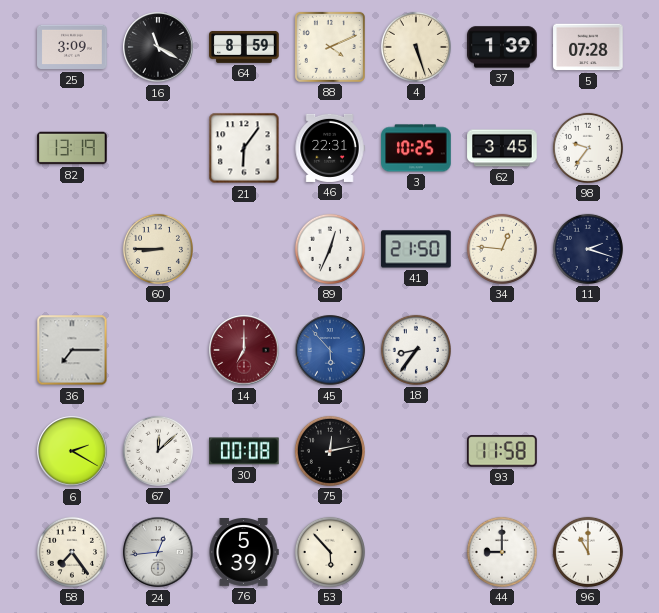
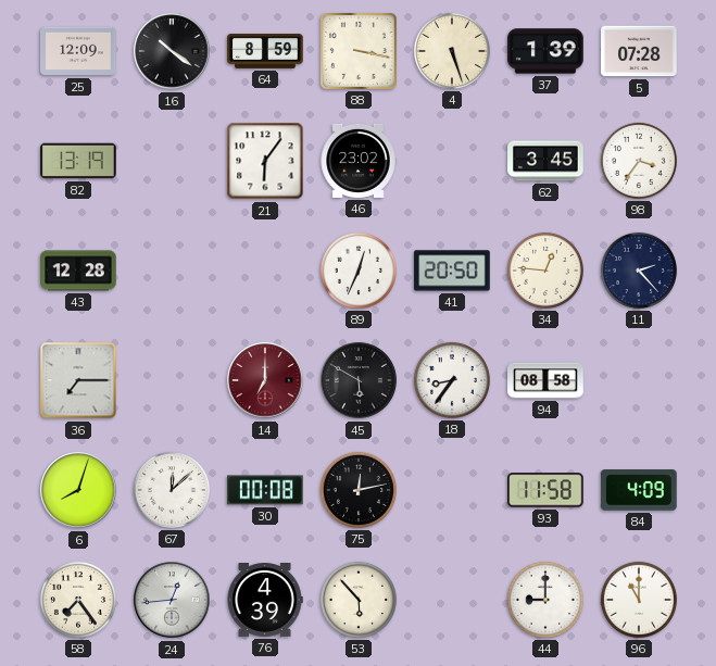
25: 3:09 -> 12:09
16: 11:20 -> 10:21
88: 4:11 -> 3:17
46: 22:31 -> 23:02
3: 10:25 -> none
98: 9:36 -> 3:36
43: none -> 12:28
60: 8:45 -> none
41: 21:50 -> 20:50
11: 2:18 -> 2:23
45: 5:53 -> 5:50
45 dial: blue -> black
94: none -> 08:58
6: 2:20 -> 8:03
84: none -> 4:09
76: 5:39 -> 4:39
